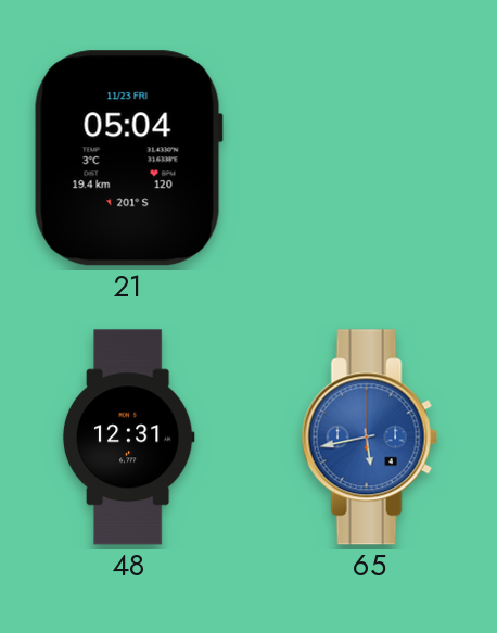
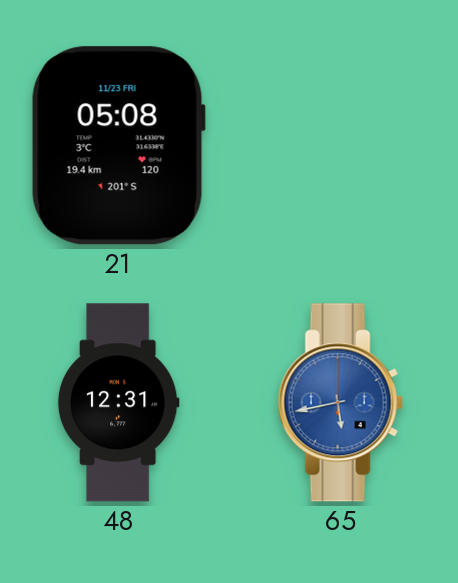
21: 05:04 -> 05:08
